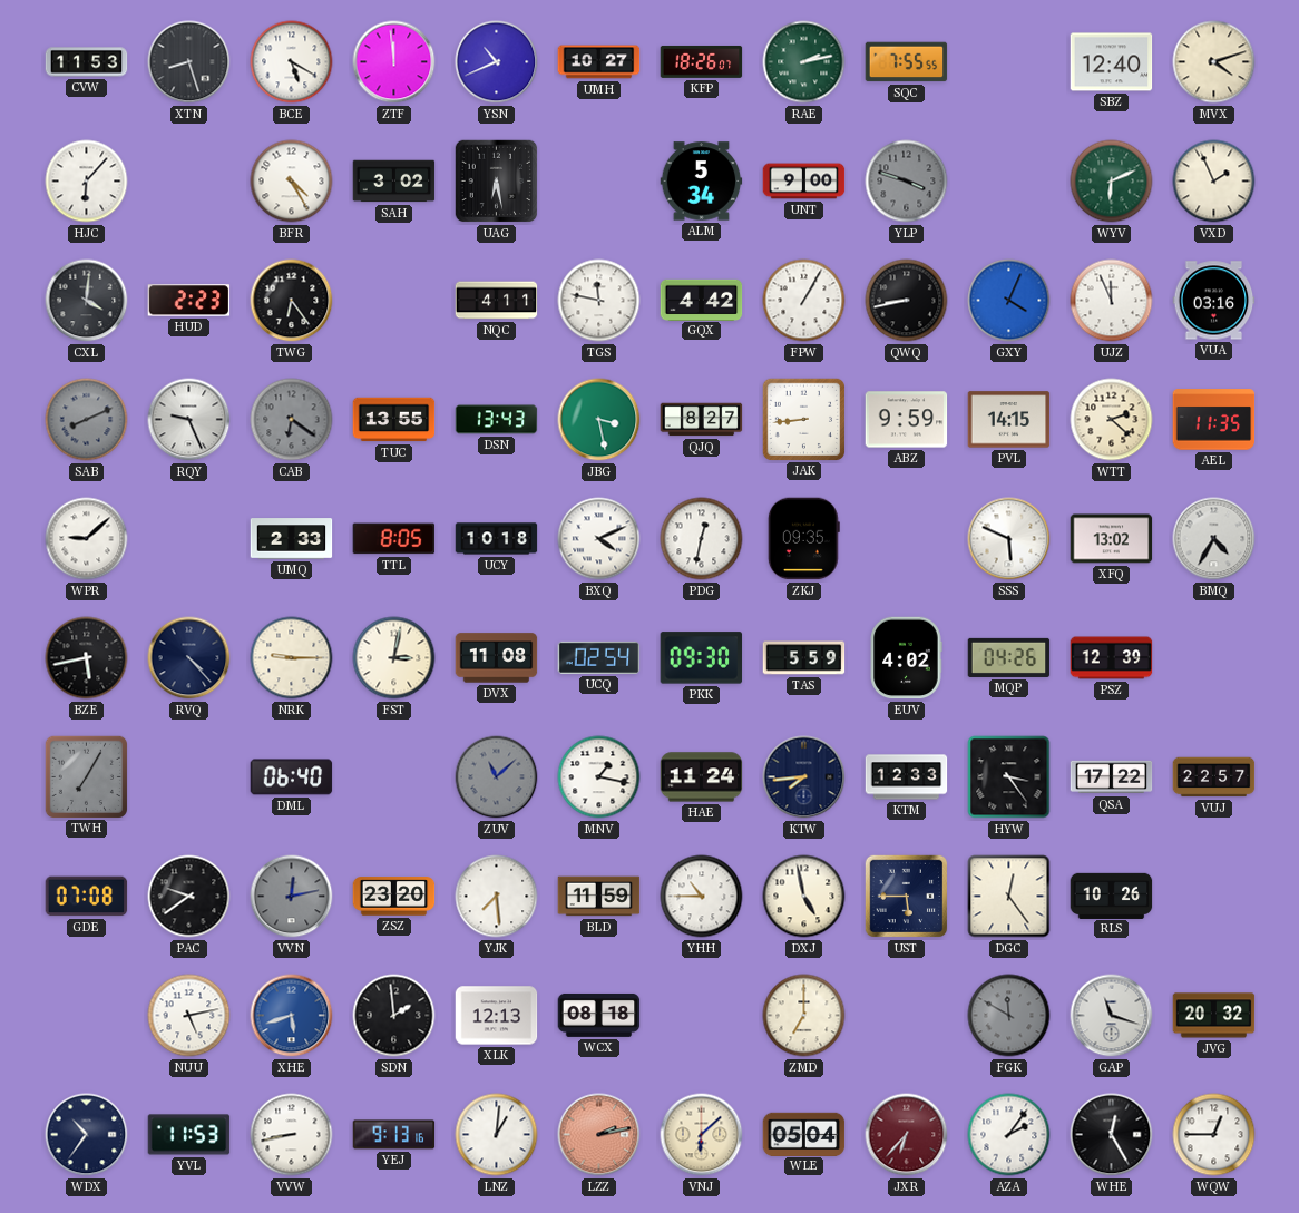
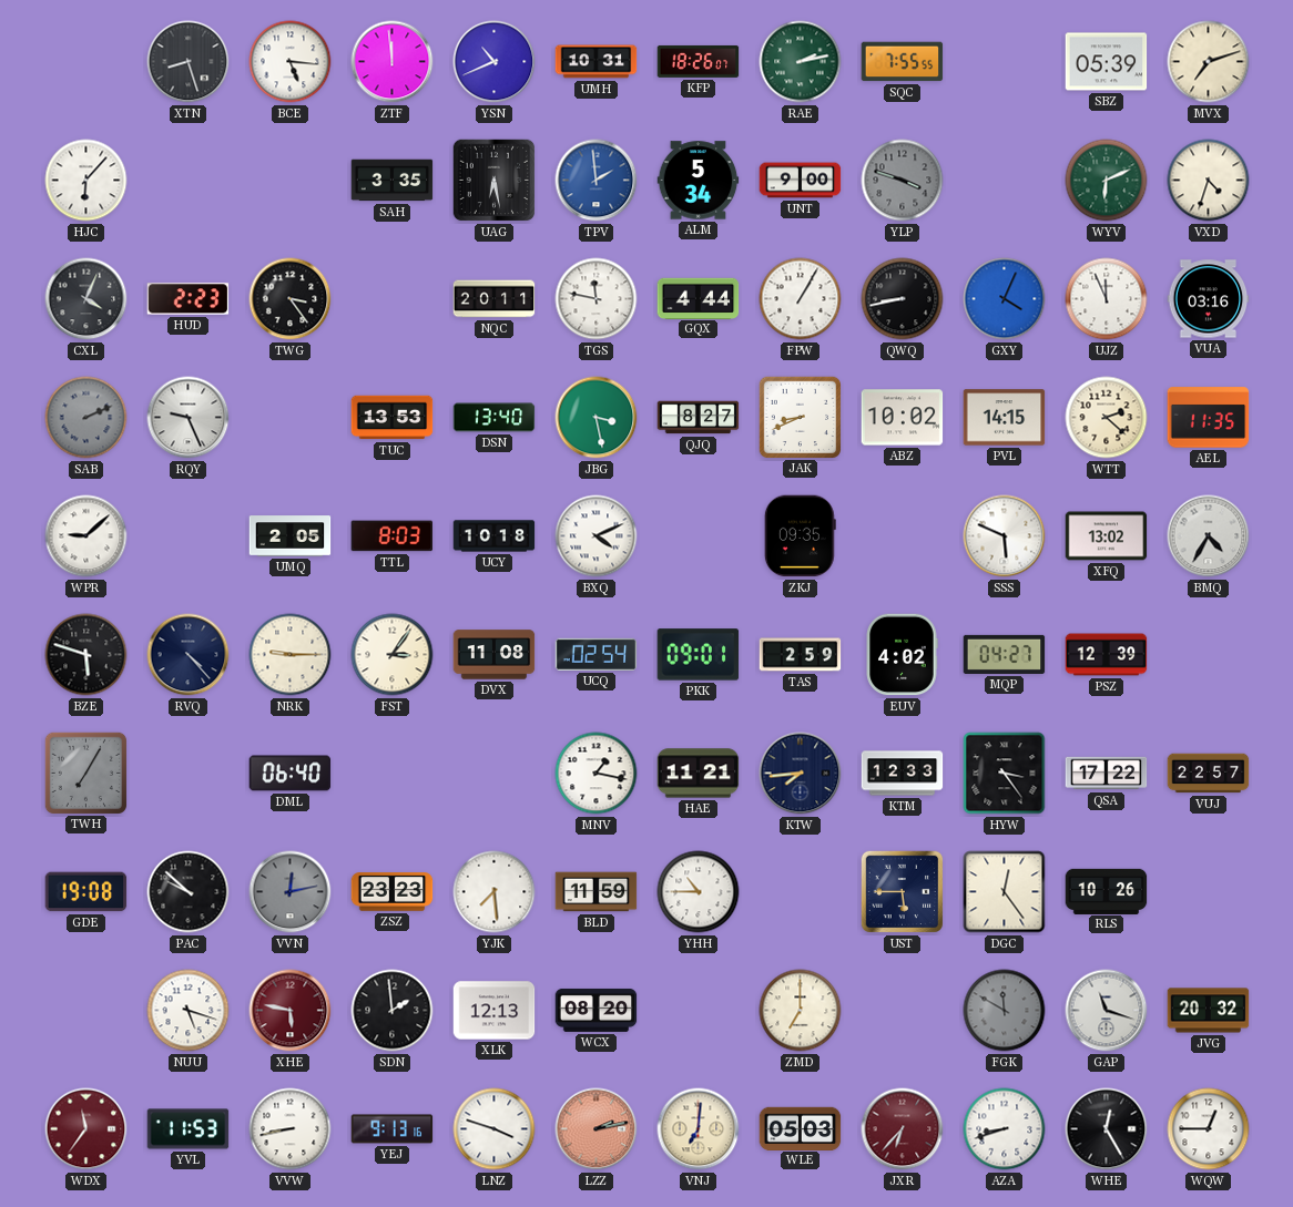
CVW: 11:53 -> none
BCE: 5:20 -> 5:16
UMH: 10:27 -> 10:31
SBZ: 12:40 -> 05:39
MVX: 4:12 -> 7:12
BFR: 4:25 -> none
SAH: 3:02 -> 3:35
TPV: none -> 1:59
VXD: 1:56 -> 4:33
CXL: 4:01 -> 4:04
TWG: 6:24 -> 3:24
NQC: 4:11 -> 20:11
GQX: 4:42 -> 4:44
SAB: 8:11 -> 2:11
CAB: 6:21 -> none
TUC: 13:55 -> 13:53
DSN: 13:43 -> 13:40
JAK: 8:44 -> 8:41
ABZ: 9:59 -> 10:02
UMQ: 2:33 -> 2:05
TTL: 8:05 -> 8:03
PDG: 12:32 -> none
BZE: 5:43 -> 5:48
FST: 3:02 -> 3:06
PKK: 09:30 -> 09:01
TAS: 5:59 -> 2:59
MQP: 04:26 -> 04:27
ZUV: 11:08 -> none
HAE: 11:24 -> 11:21
GDE: 07:08 -> 19:08
PAC: 9:39 -> 9:52
ZSZ: 23:20 -> 23:23
DXJ: 4:58 -> none
NUU: 5:13 -> 5:18
XHE: 5:42 -> 5:47
XHE dial: blue -> burgundy
WCX: 08:18 -> 08:20
WDX: 10:36 -> 11:36
WDX dial: navy -> burgundy
LNZ: 1:01 -> 3:48
VNJ: 6:08 -> 7:01
WLE: 05:04 -> 05:03
AZA: 2:06 -> 8:42
